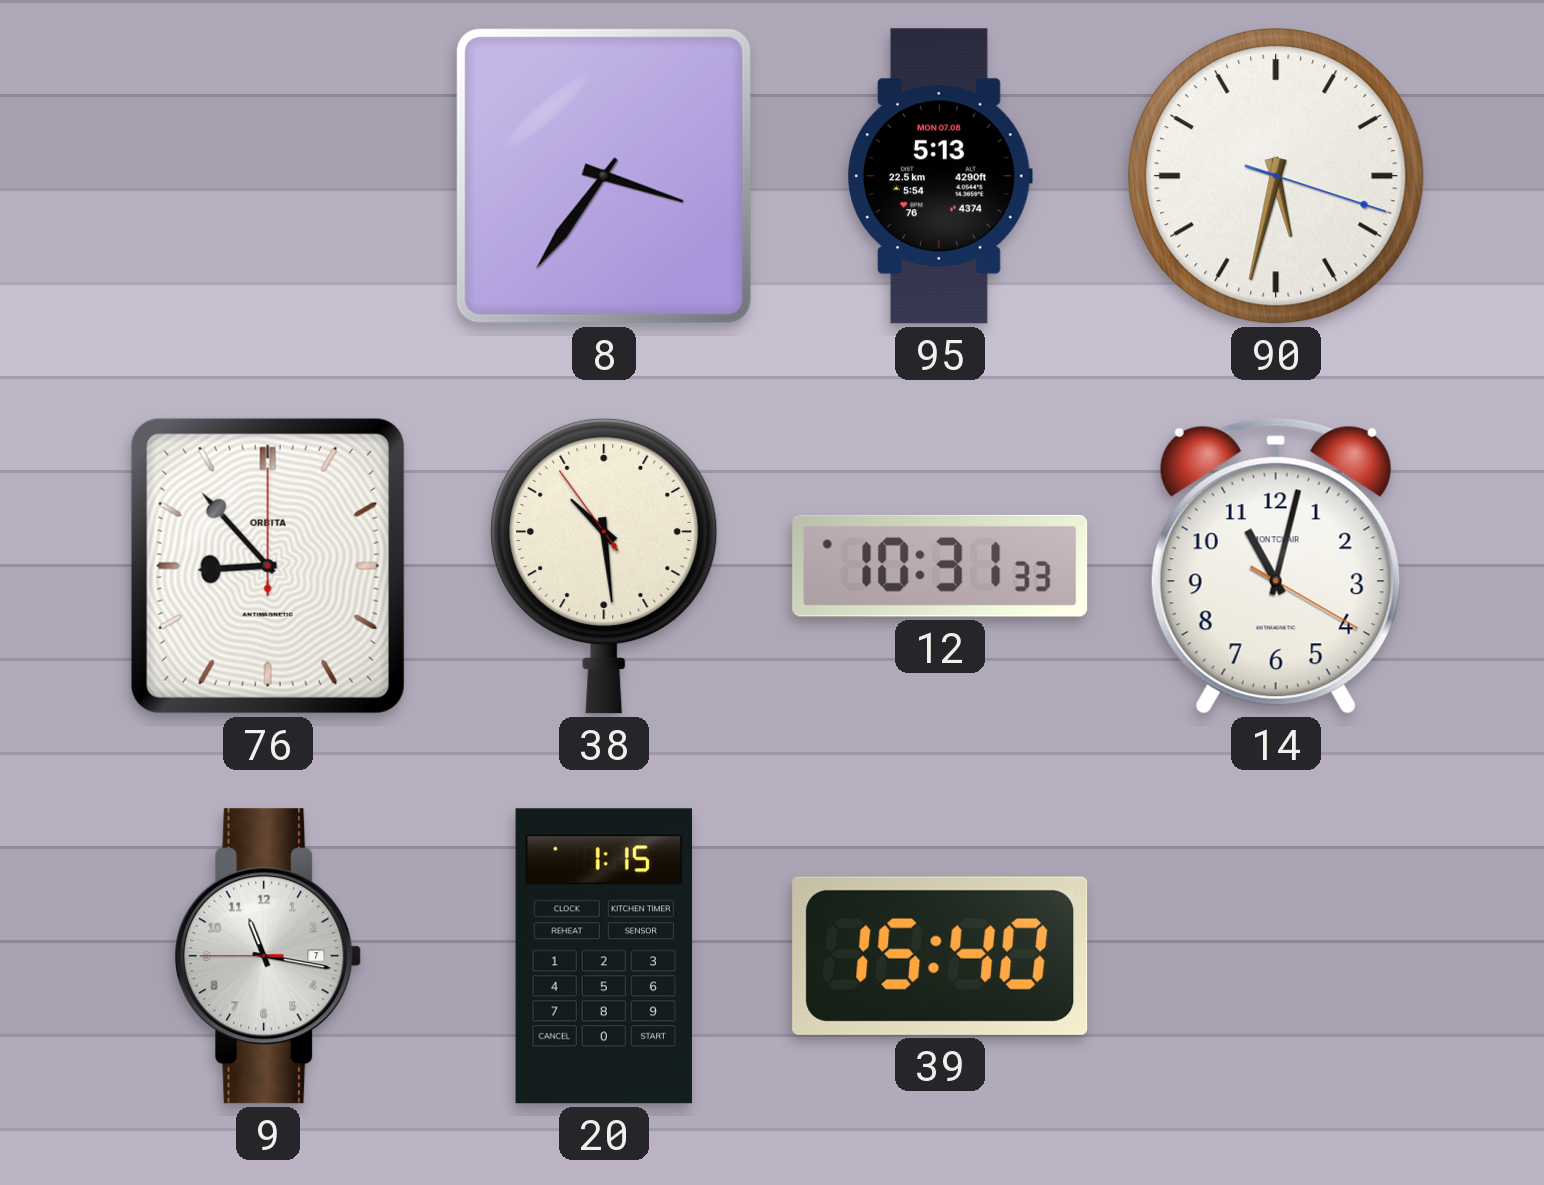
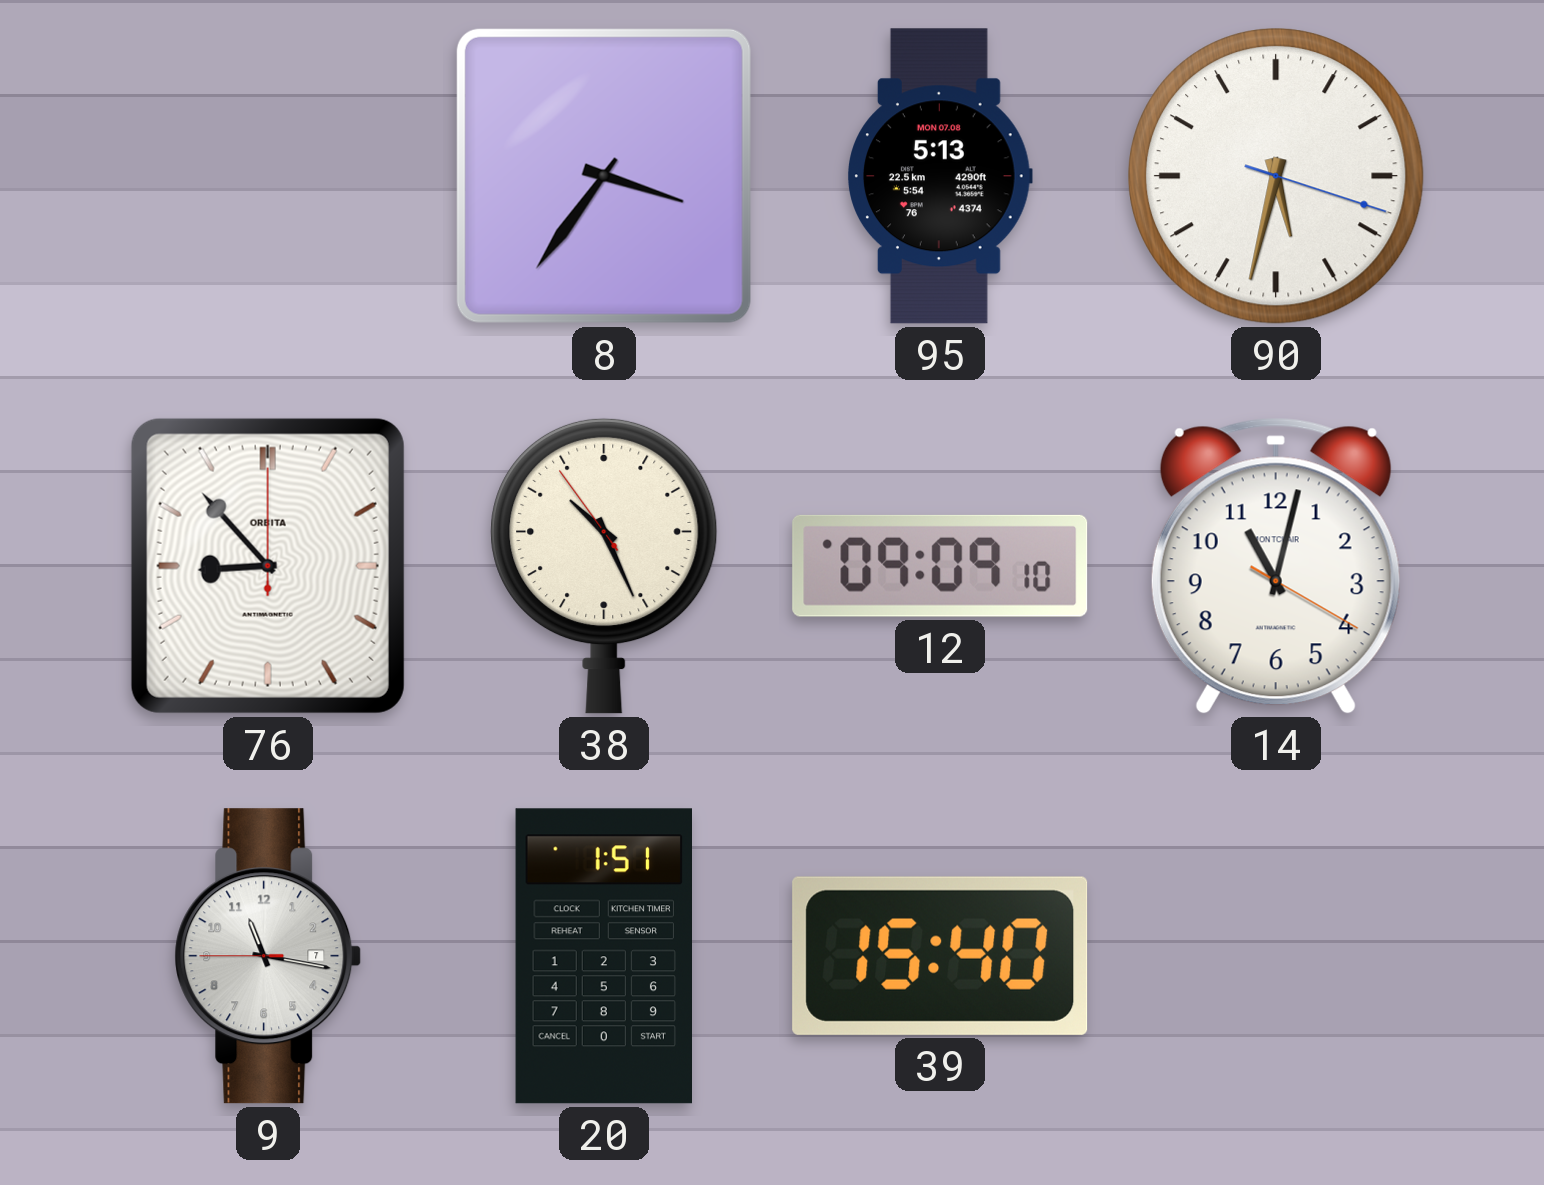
38: 10:28 -> 10:25
12: 10:31 -> 09:09
20: 1:15 -> 1:51
